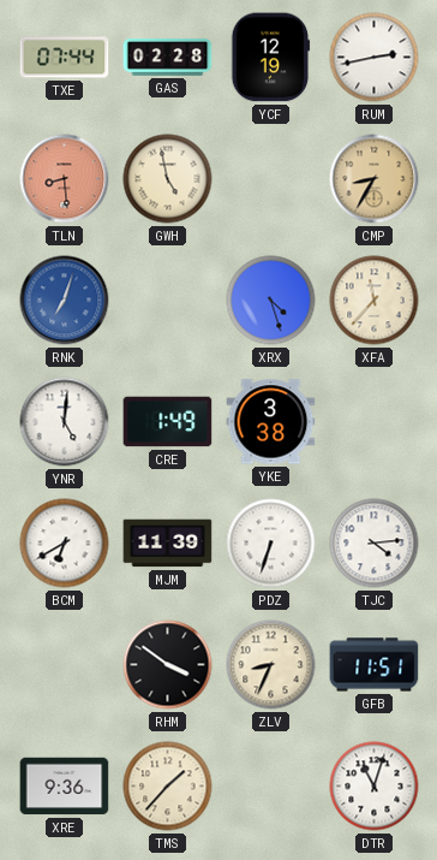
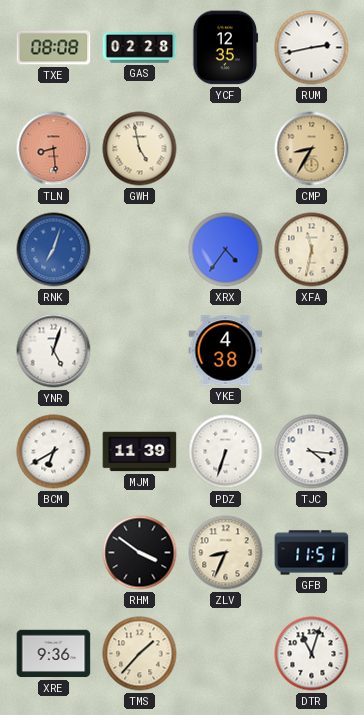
TXE: 07:44 -> 08:08
YCF: 12:19 -> 12:35
XRX: 4:27 -> 4:36
XFA: 11:37 -> 11:32
YNR: 5:01 -> 5:03
CRE: 1:49 -> none
YKE: 3:38 -> 4:38
TJC: 4:14 -> 4:16
